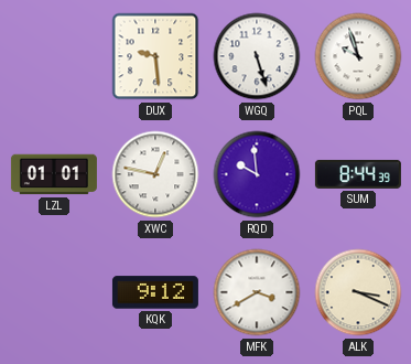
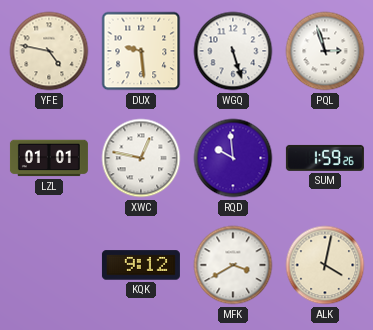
YFE: none -> 4:47
PQL: 9:57 -> 2:57
SUM: 8:44 -> 1:59
ALK: 3:19 -> 4:02
